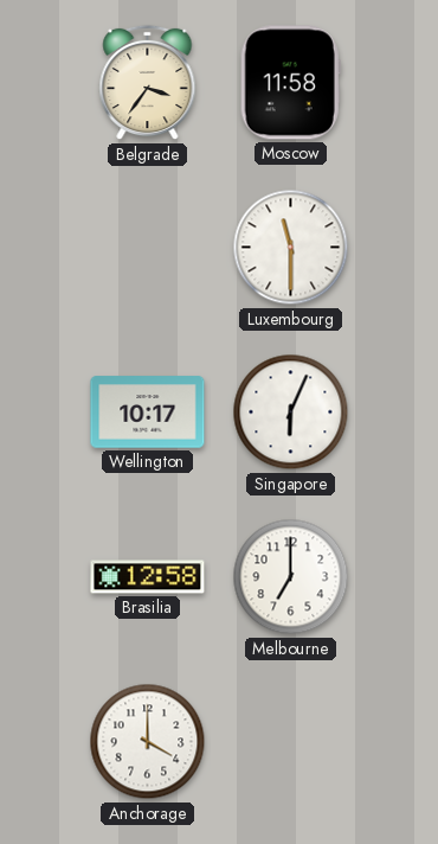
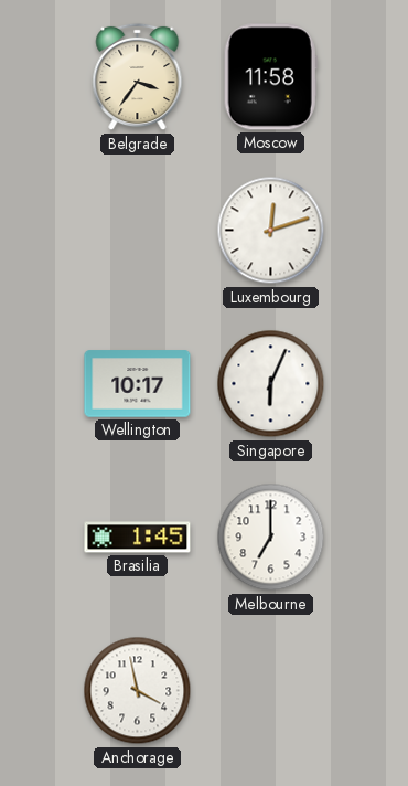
Luxembourg: 11:30 -> 12:12
Brasilia: 12:58 -> 1:45
Anchorage: 4:00 -> 3:58
